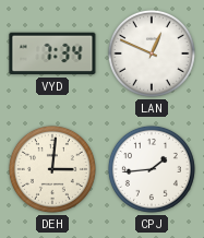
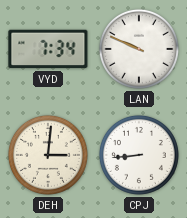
LAN: 12:49 -> 9:49
CPJ: 1:44 -> 8:44
